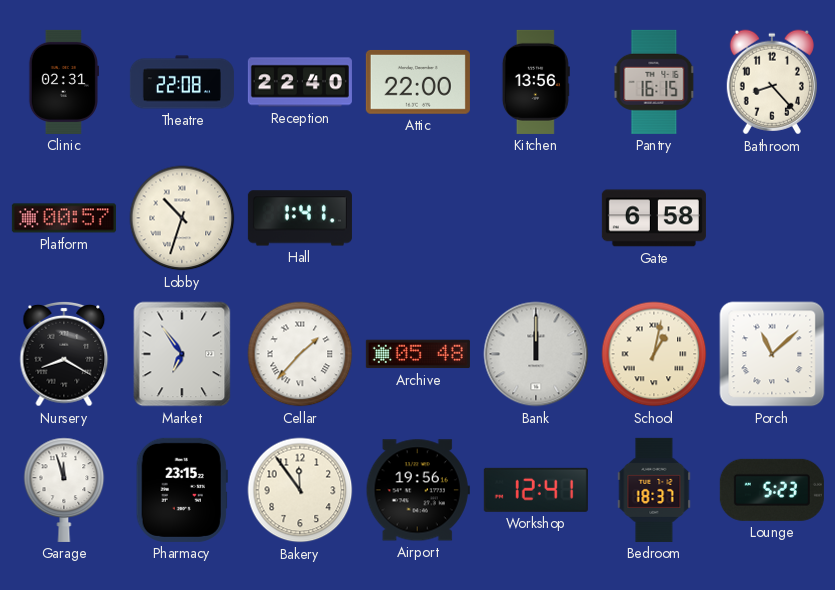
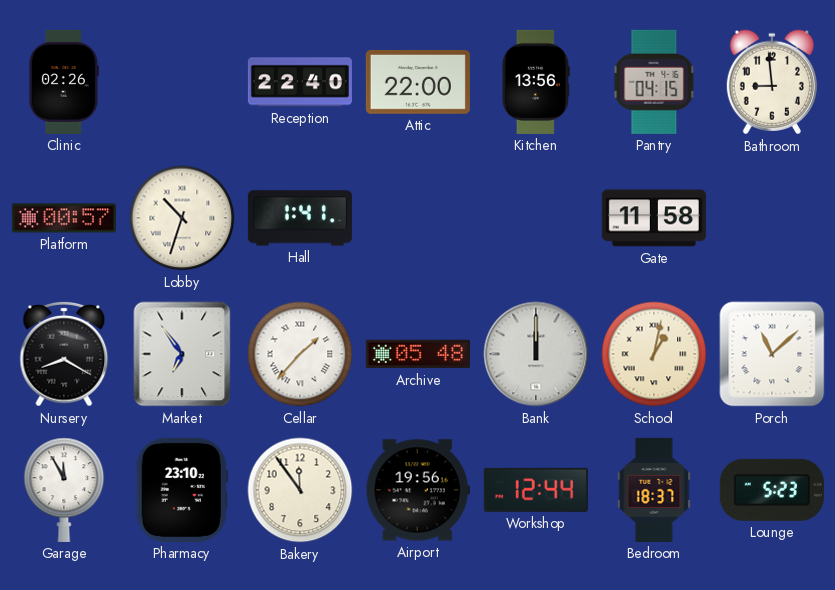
Clinic: 02:31 -> 02:26
Theatre: 22:08 -> none
Pantry: 16:15 -> 04:15
Bathroom: 8:23 -> 8:59
Gate: 6:58 -> 11:58
Garage: 11:57 -> 11:55
Pharmacy: 23:15 -> 23:10
Workshop: 12:41 -> 12:44
